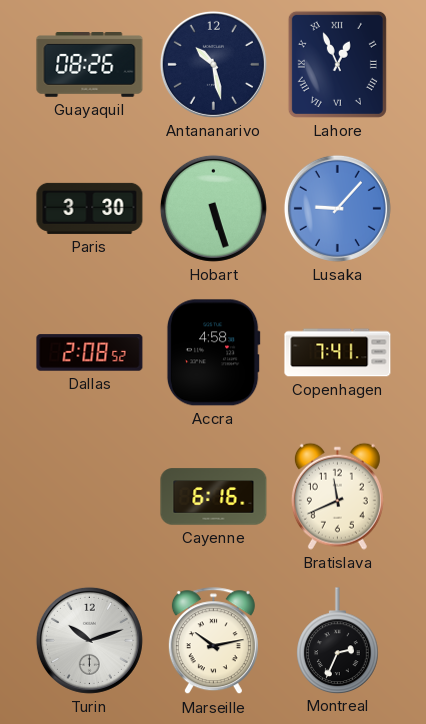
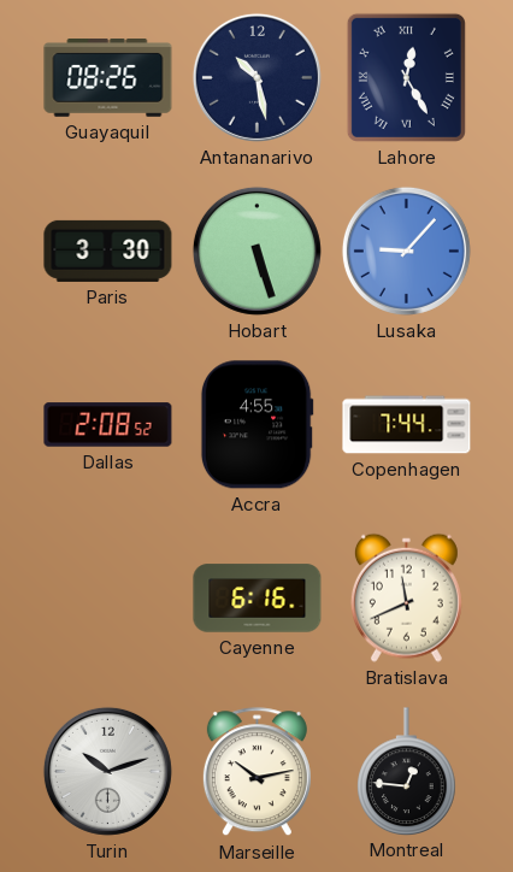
Lahore: 12:56 -> 12:25
Accra: 4:58 -> 4:55
Copenhagen: 7:41 -> 7:44
Montreal: 2:34 -> 12:46
